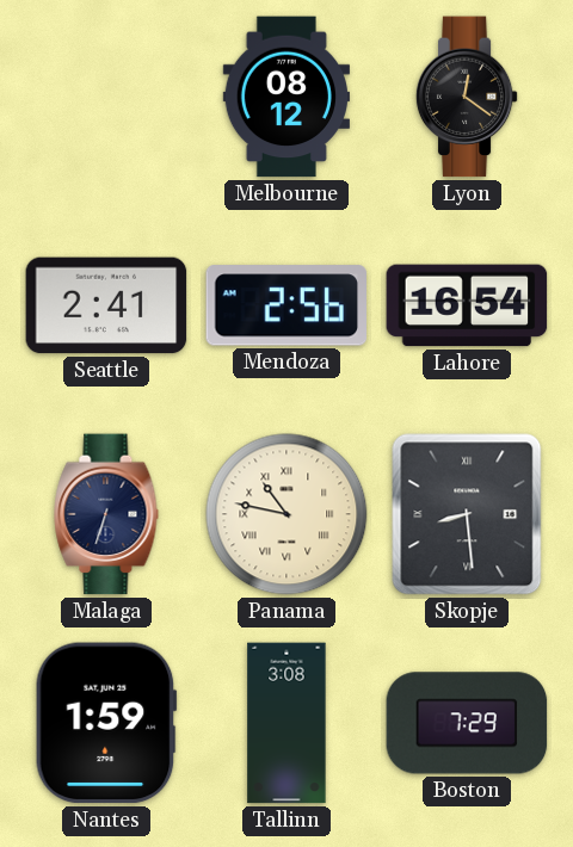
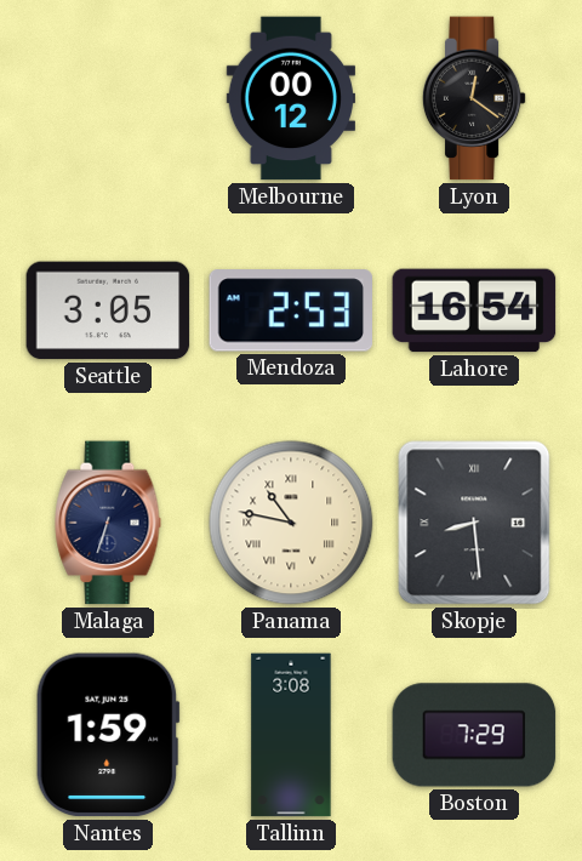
Melbourne: 08:12 -> 00:12
Seattle: 2:41 -> 3:05
Mendoza: 2:56 -> 2:53
